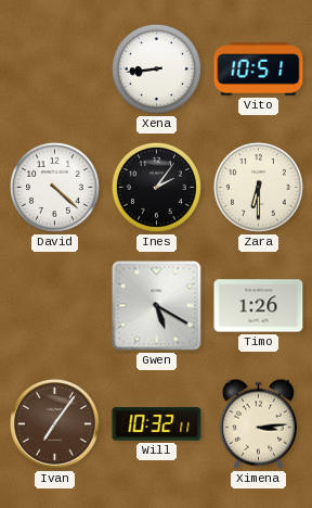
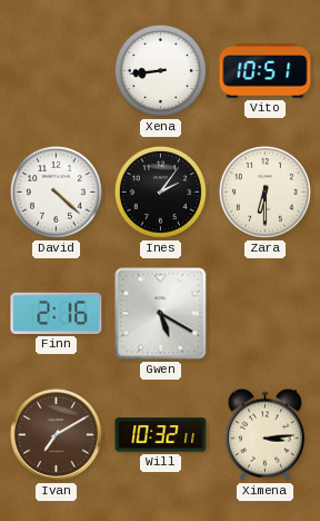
Finn: none -> 2:16
Timo: 1:26 -> none
Ivan: 7:06 -> 7:10
